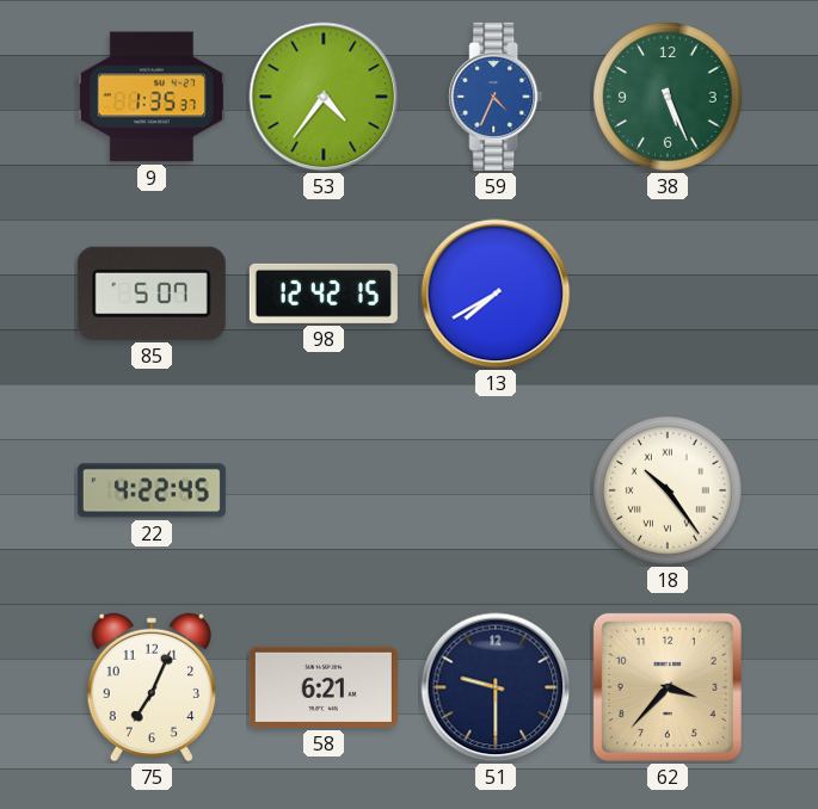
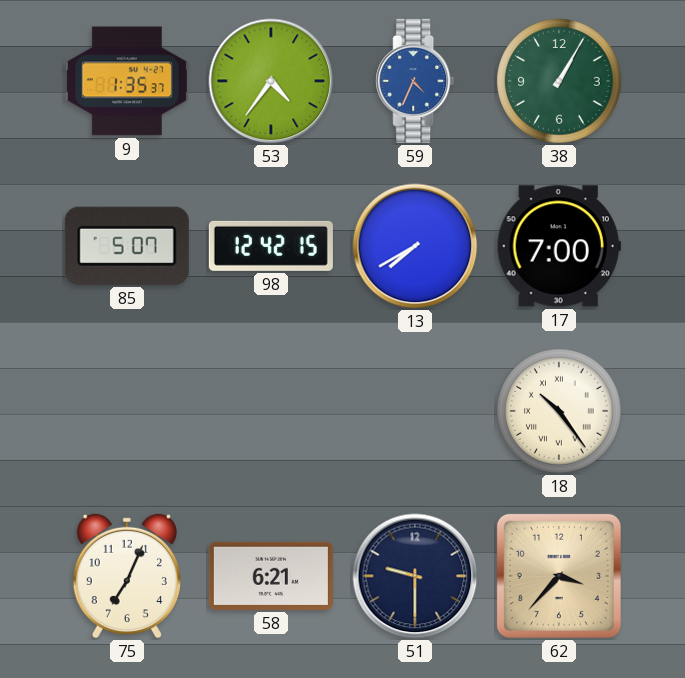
38: 5:26 -> 1:05
17: none -> 7:00
22: 4:22 -> none
